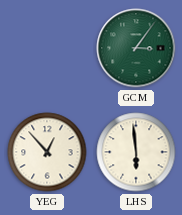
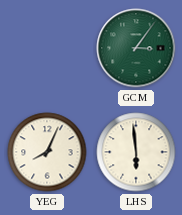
YEG: 12:53 -> 8:04
